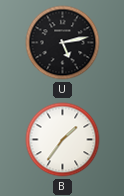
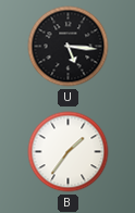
U: 5:13 -> 5:16
